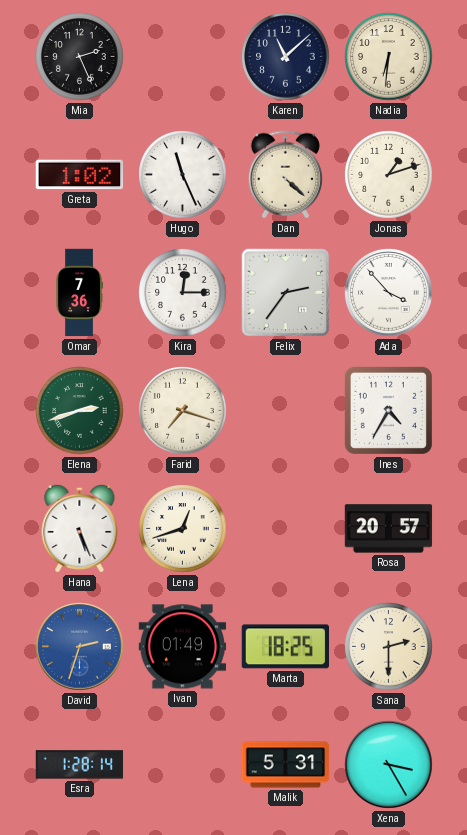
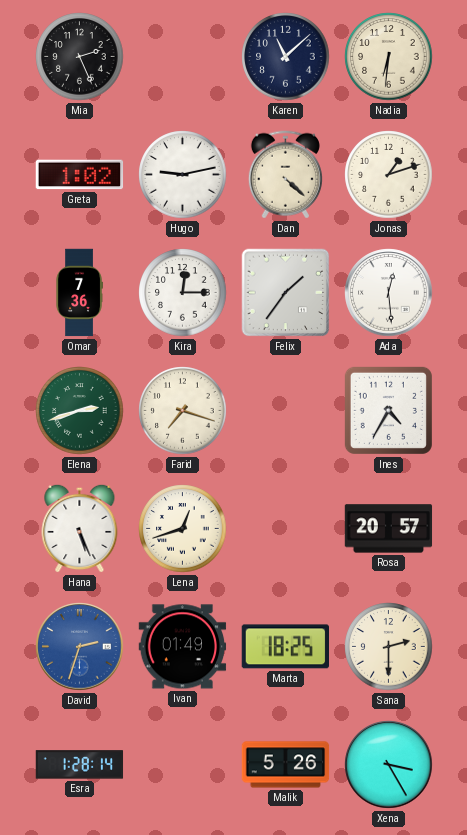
Hugo: 11:26 -> 9:13
Felix: 2:36 -> 1:36
Ada: 3:53 -> 12:29
Malik: 5:31 -> 5:26
